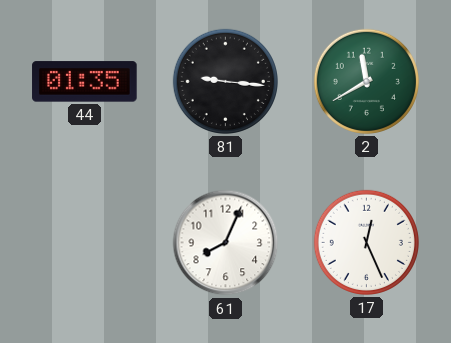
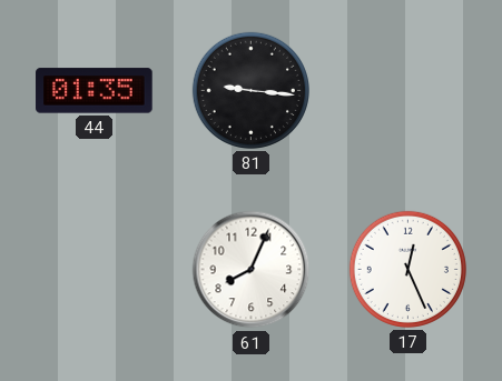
2: 11:40 -> none
